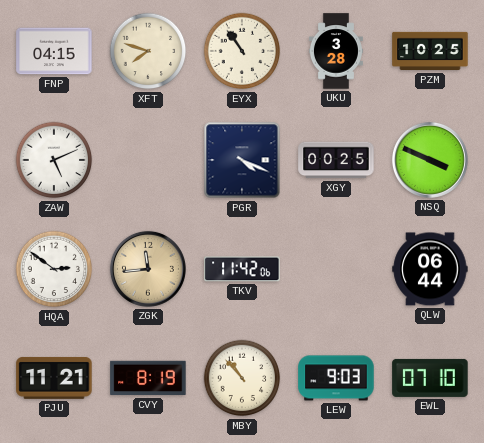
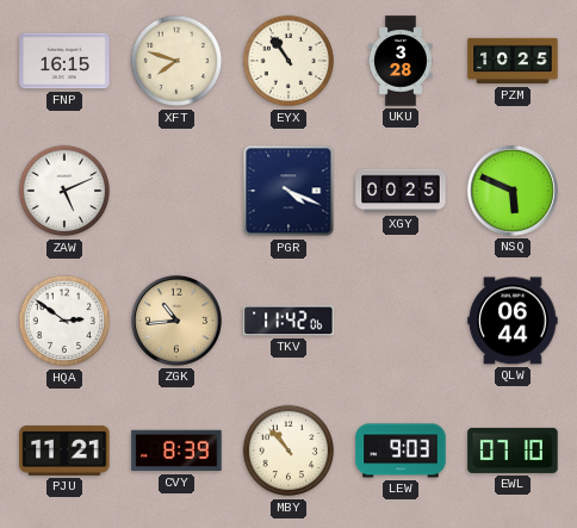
FNP: 04:15 -> 16:15
NSQ: 3:49 -> 5:49
ZGK: 11:44 -> 10:44
CVY: 8:19 -> 8:39
